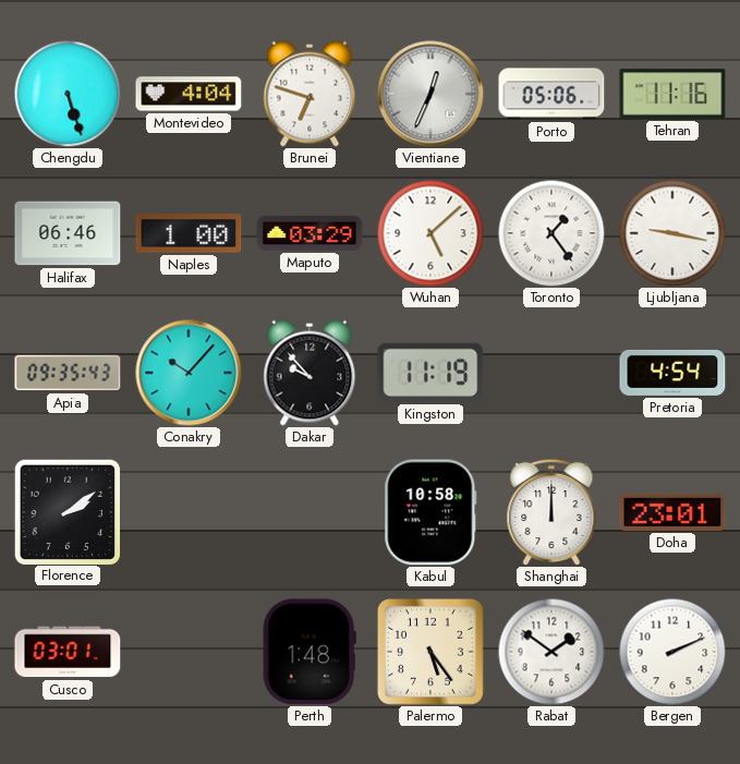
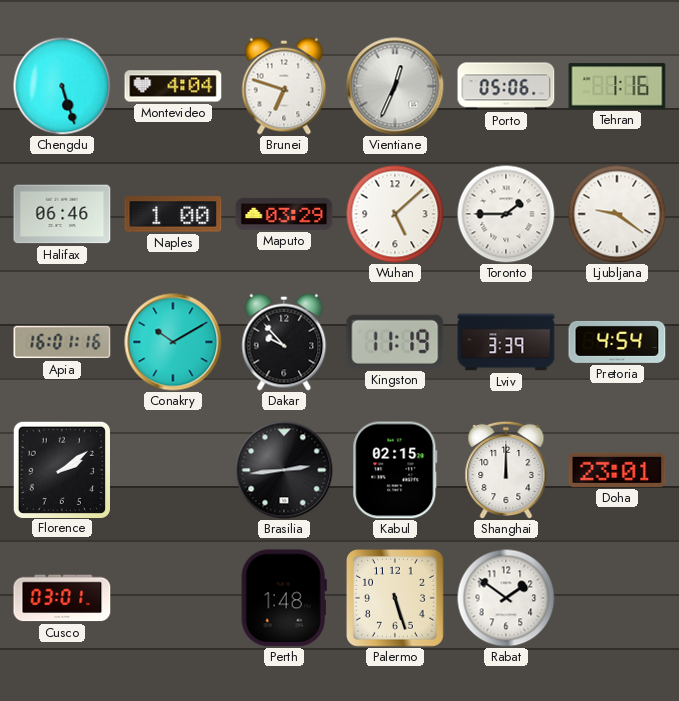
Tehran: 11:16 -> 1:16
Toronto: 1:24 -> 1:45
Ljubljana: 9:17 -> 9:21
Apia: 09:35 -> 16:01
Conakry: 10:07 -> 10:10
Lviv: none -> 3:39
Brasilia: none -> 2:44
Kabul: 10:58 -> 02:15
Palermo: 5:24 -> 5:27
Bergen: 2:11 -> none
